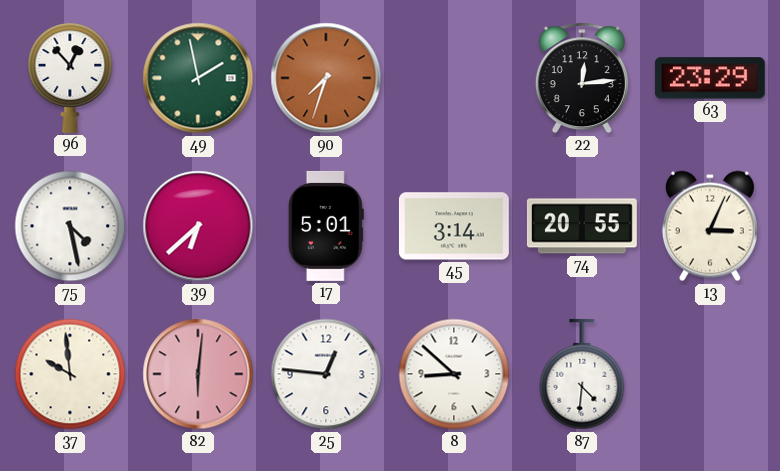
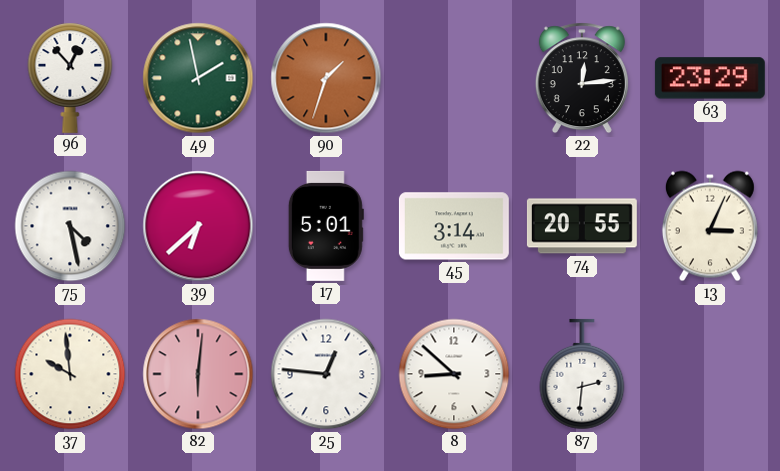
90: 7:33 -> 1:33
87: 4:31 -> 2:31
